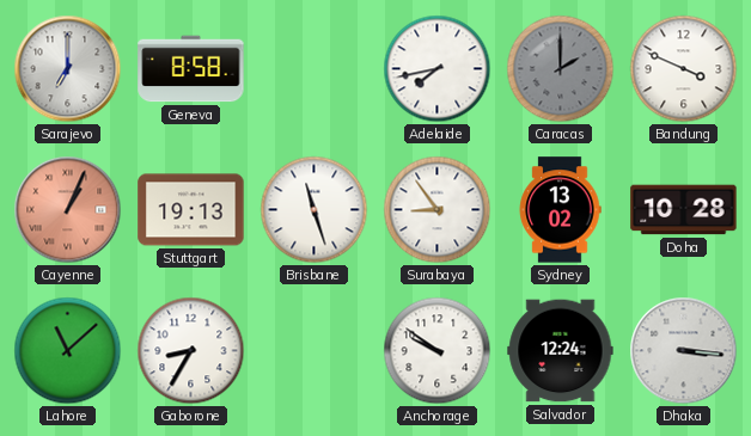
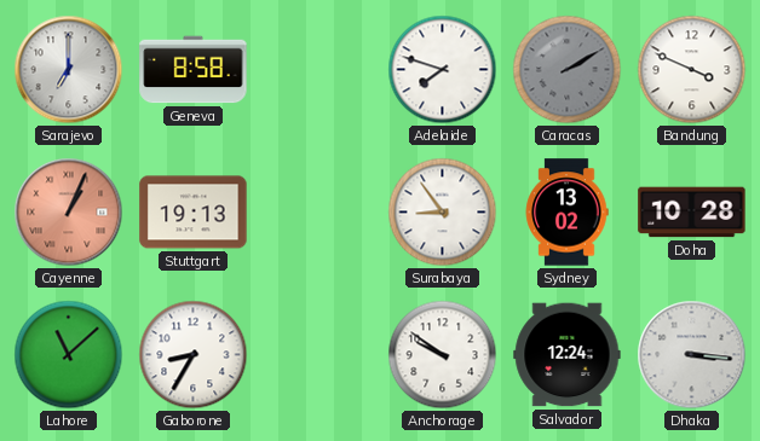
Adelaide: 7:43 -> 7:48
Caracas: 2:00 -> 2:10
Brisbane: 11:27 -> none
